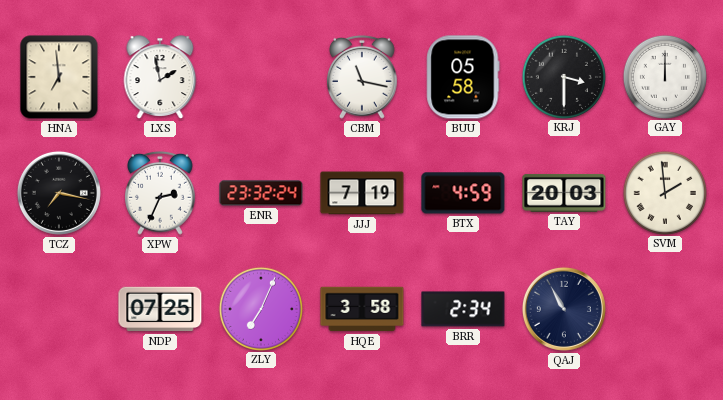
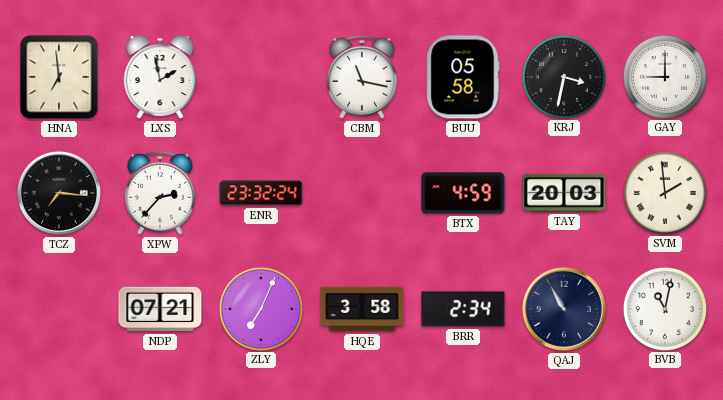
KRJ: 3:30 -> 3:32
GAY: 12:00 -> 9:00
TCZ: 7:17 -> 7:16
XPW: 2:34 -> 2:37
JJJ: 7:19 -> none
NDP: 07:25 -> 07:21
BVB: none -> 11:02
